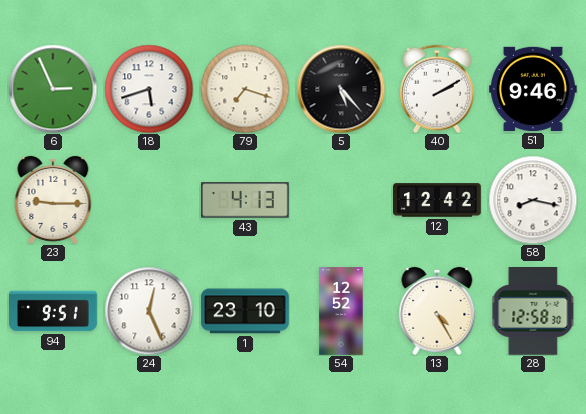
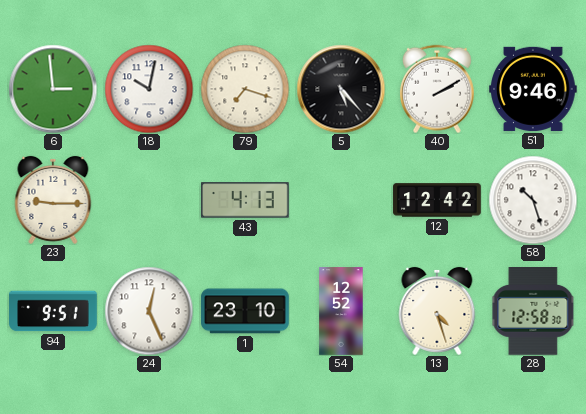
6: 2:56 -> 2:59
18: 5:42 -> 10:02
58: 8:17 -> 10:27
13: 4:25 -> 4:27
